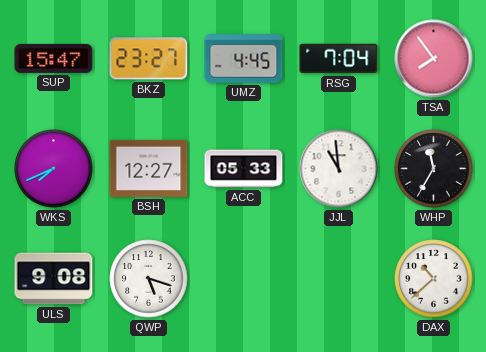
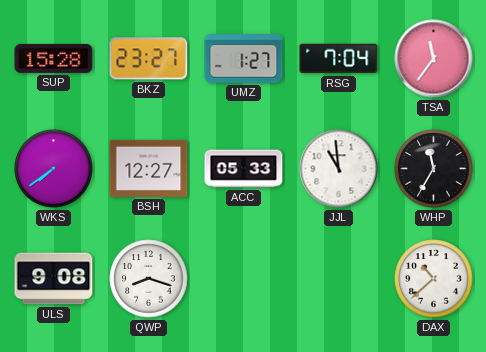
SUP: 15:47 -> 15:28
UMZ: 4:45 -> 1:27
TSA: 7:54 -> 11:36
WKS: 7:41 -> 7:39
QWP: 5:18 -> 8:18
